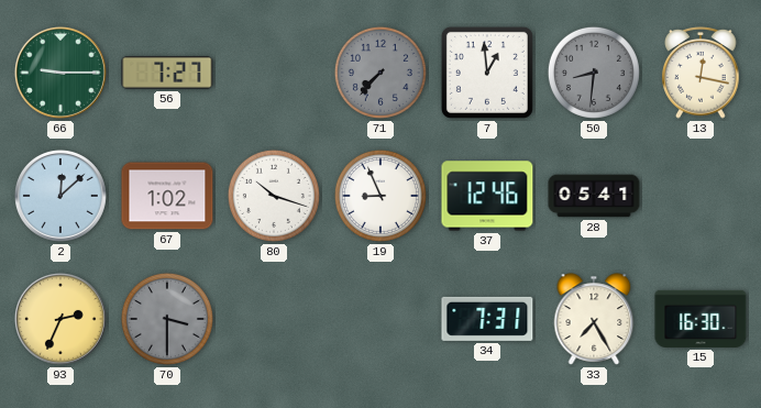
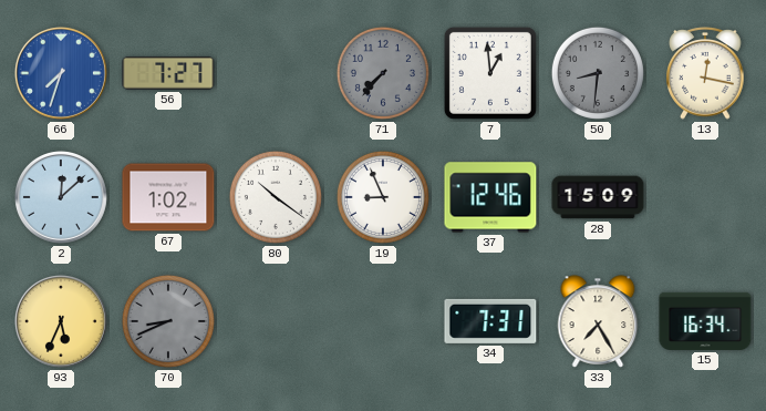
66: 9:15 -> 7:33
66 dial: green -> blue
80: 10:18 -> 10:21
28: 05:41 -> 15:09
93: 2:34 -> 5:34
70: 3:30 -> 8:41
15: 16:30 -> 16:34
